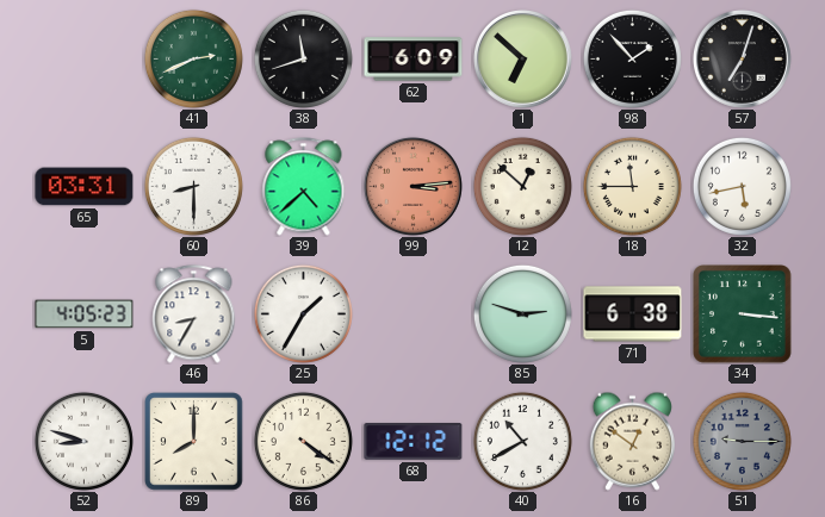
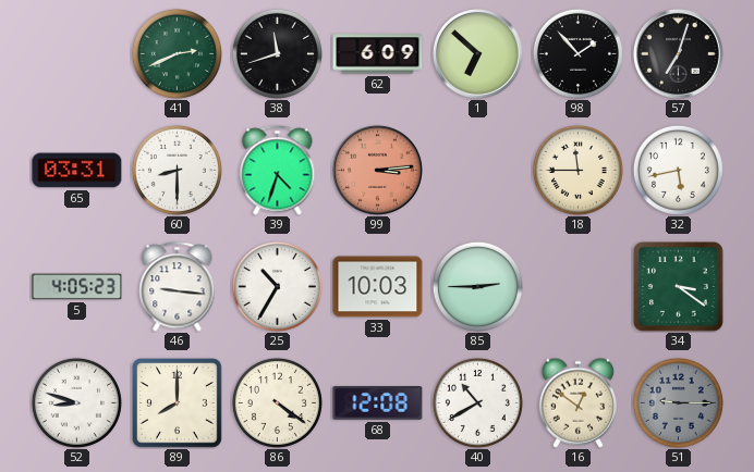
39: 4:38 -> 4:33
12: 12:52 -> none
46: 8:35 -> 9:16
25: 1:35 -> 10:35
33: none -> 10:03
85: 2:48 -> 2:45
71: 6:38 -> none
34: 3:16 -> 3:21
68: 12:12 -> 12:08
